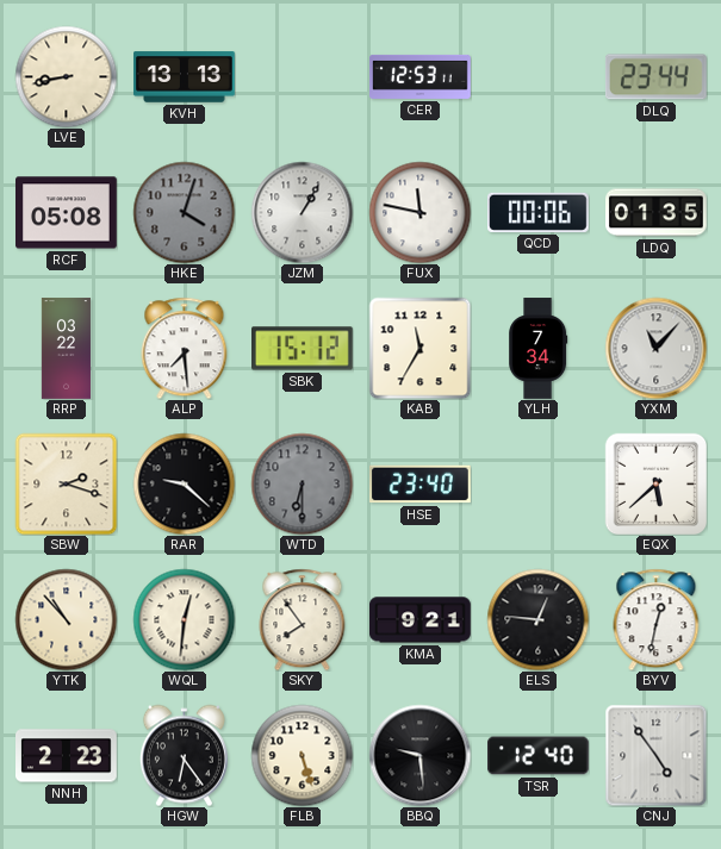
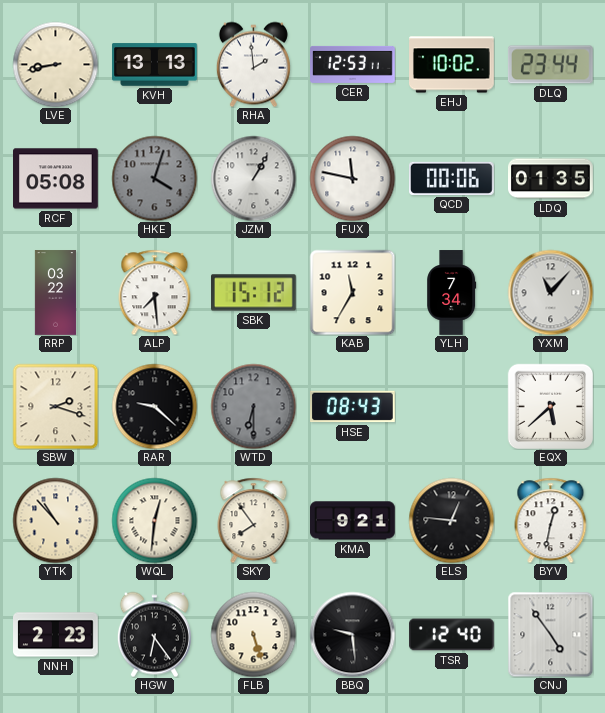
RHA: none -> 1:59
EHJ: none -> 10:02
HSE: 23:40 -> 08:43
